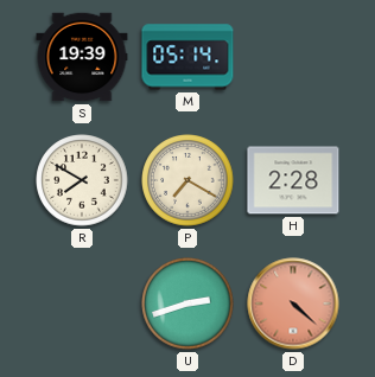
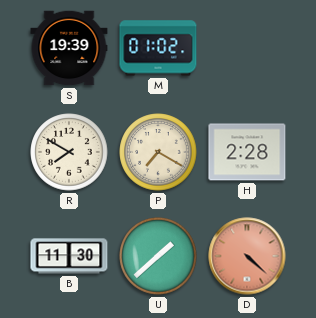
M: 05:14 -> 01:02
B: none -> 11:30
U: 2:42 -> 1:38
